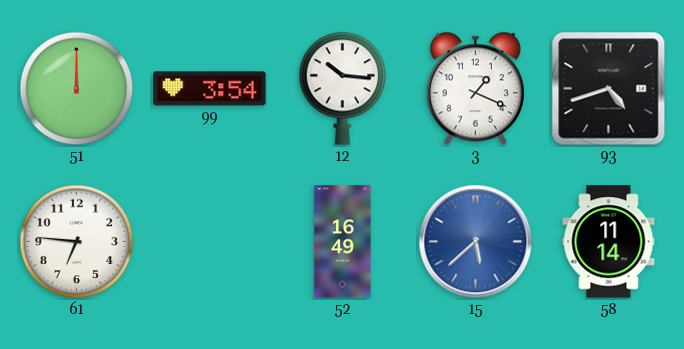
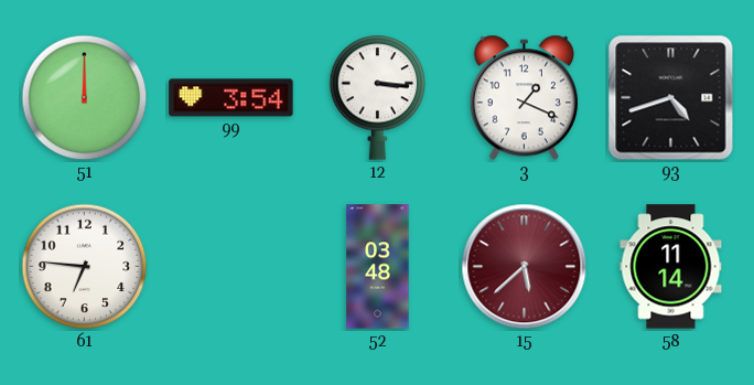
12: 10:16 -> 3:16
52: 16:49 -> 03:48
15 dial: blue -> burgundy
